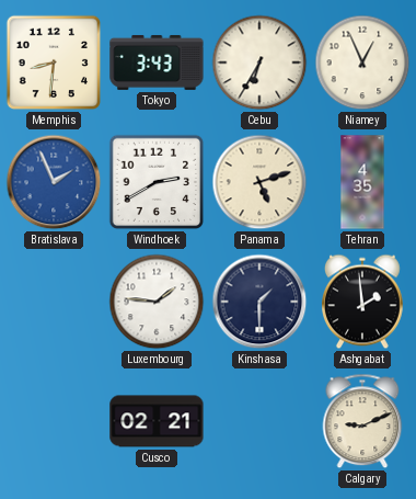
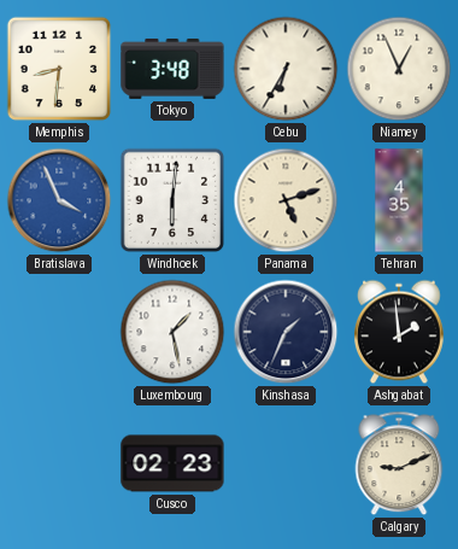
Tokyo: 3:43 -> 3:48
Bratislava: 1:56 -> 3:56
Windhoek: 2:40 -> 6:01
Luxembourg: 1:46 -> 1:28
Kinshasa: 1:30 -> 1:34
Cusco: 02:21 -> 02:23
